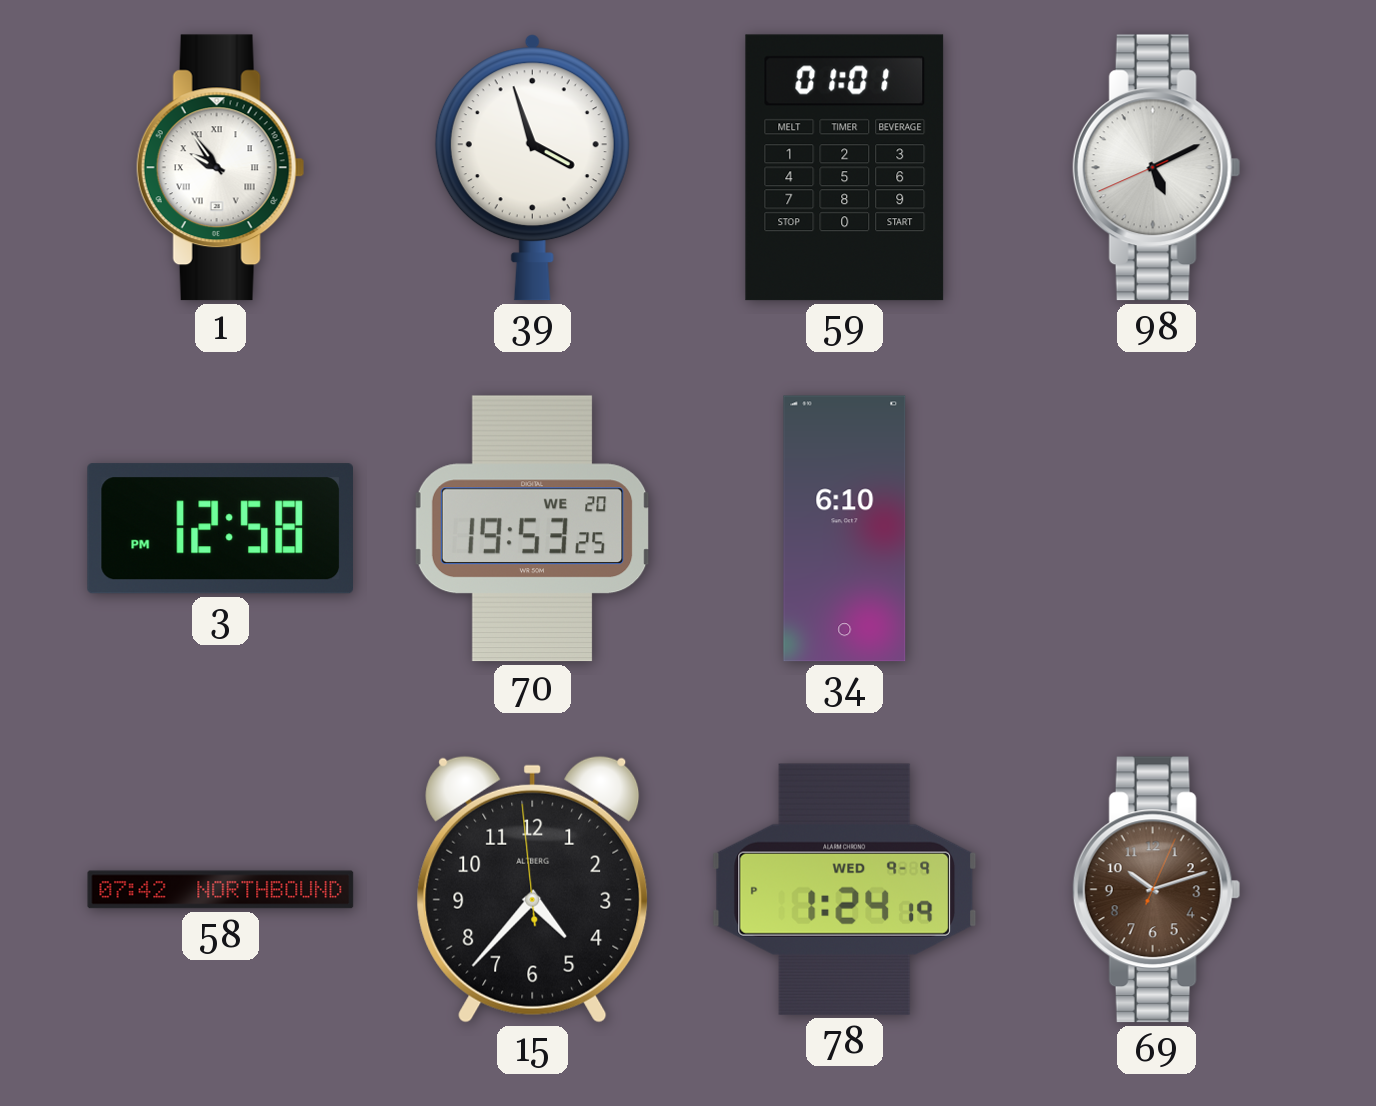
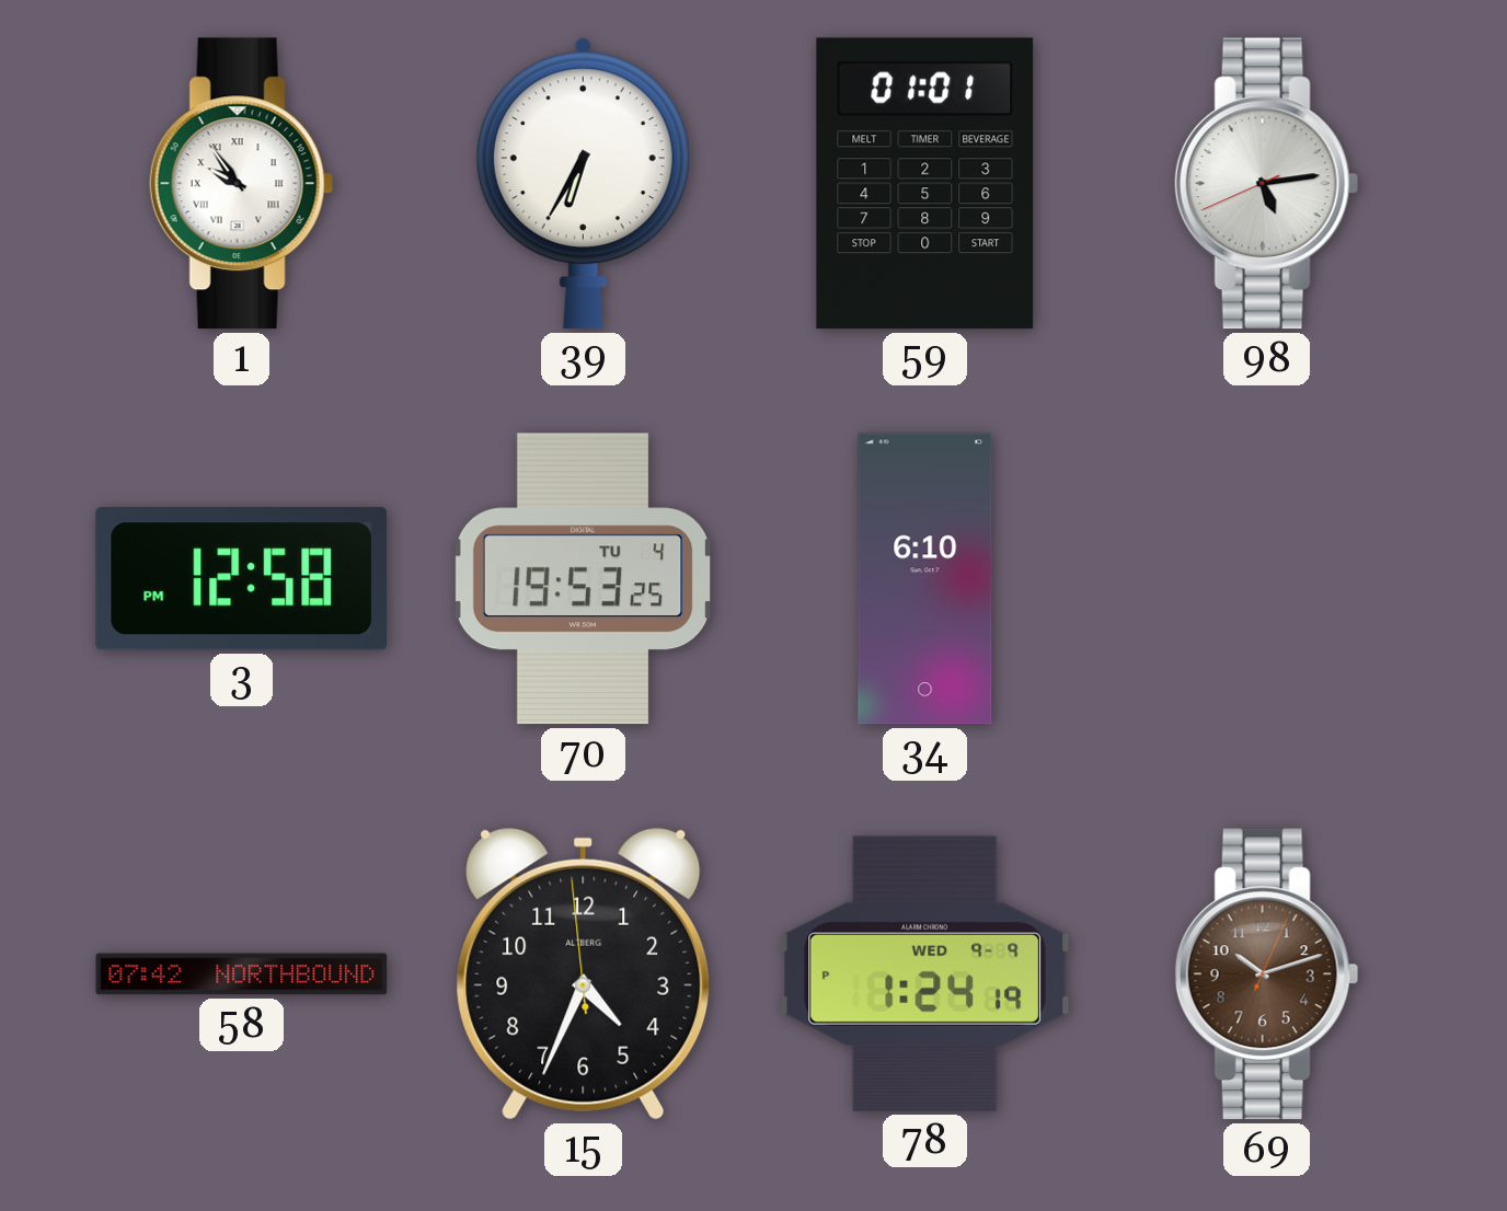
39: 3:57 -> 6:35
98: 5:10 -> 5:13
70 date: WE 20 -> TU 4
15: 4:36 -> 4:33
